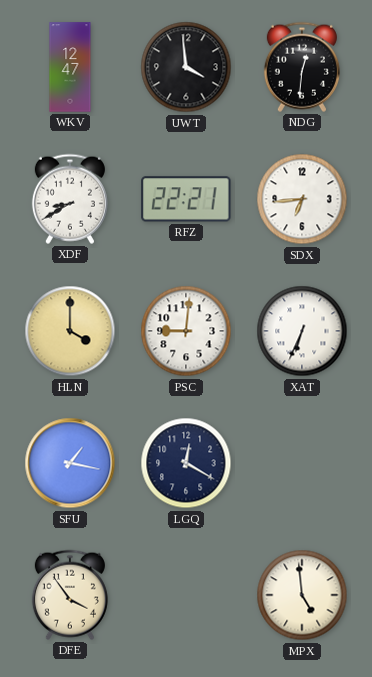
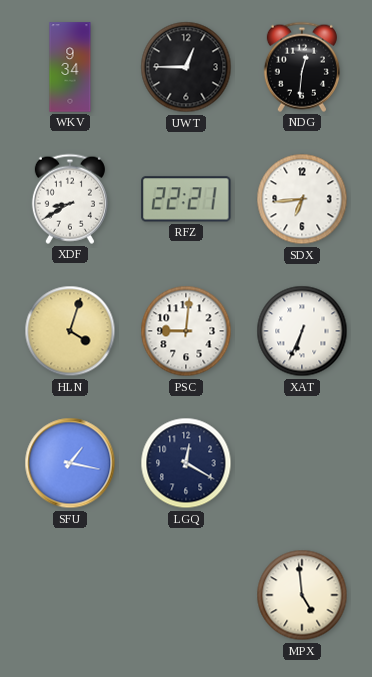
WKV: 12:47 -> 9:34
UWT: 3:59 -> 12:45
HLN: 4:00 -> 4:03
DFE: 3:54 -> none
